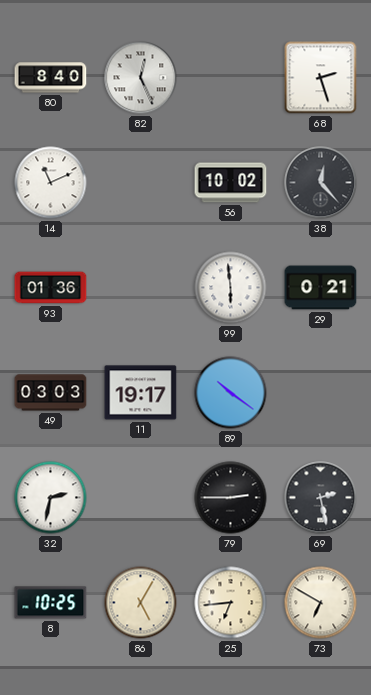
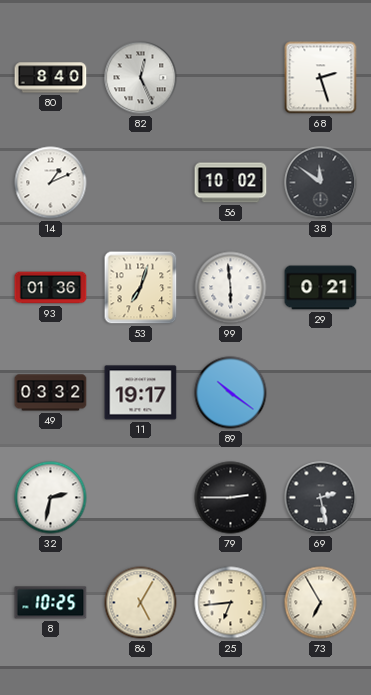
14: 11:11 -> 1:11
38: 12:23 -> 11:51
53: none -> 7:03
49: 03:03 -> 03:32
73: 6:50 -> 6:55
